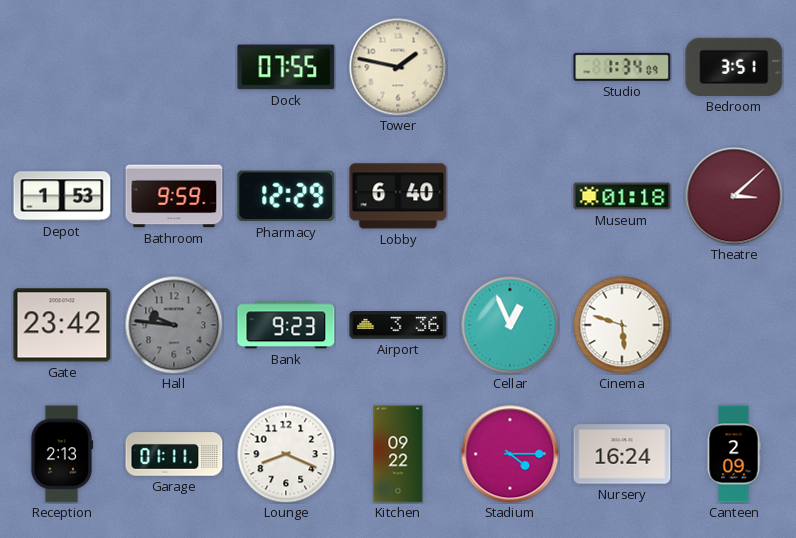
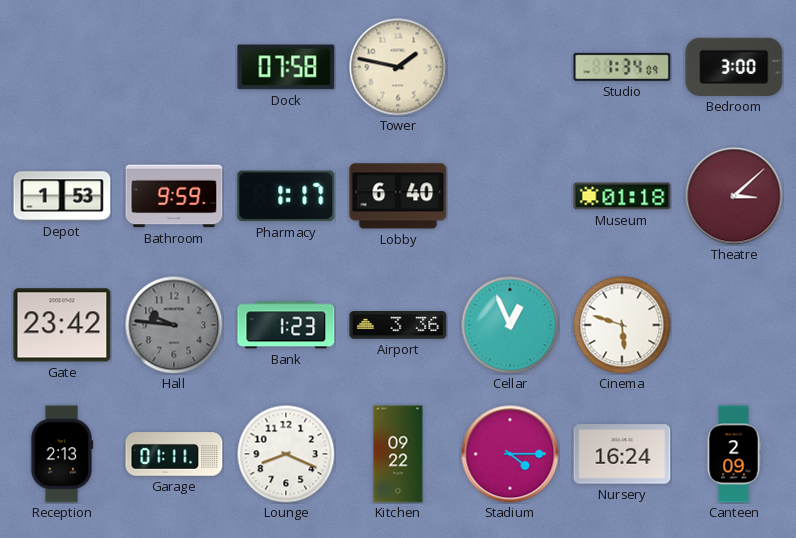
Dock: 07:55 -> 07:58
Bedroom: 3:51 -> 3:00
Pharmacy: 12:29 -> 1:17
Bank: 9:23 -> 1:23
